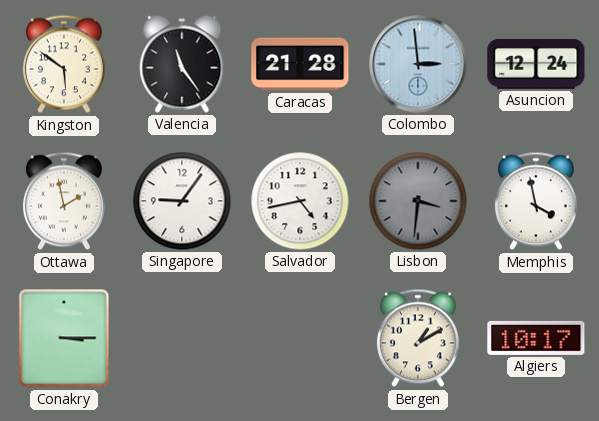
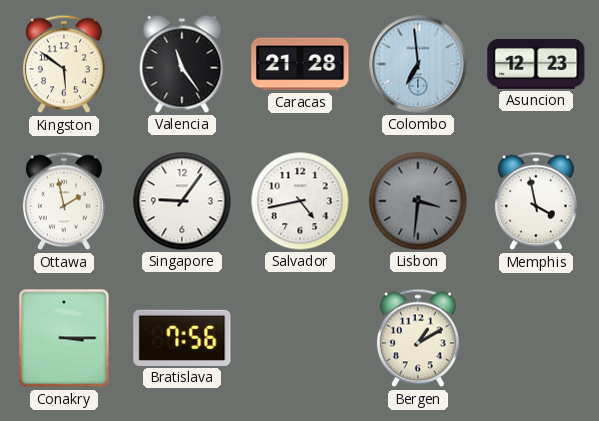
Colombo: 2:59 -> 6:59
Asuncion: 12:24 -> 12:23
Bratislava: none -> 7:56
Algiers: 10:17 -> none
